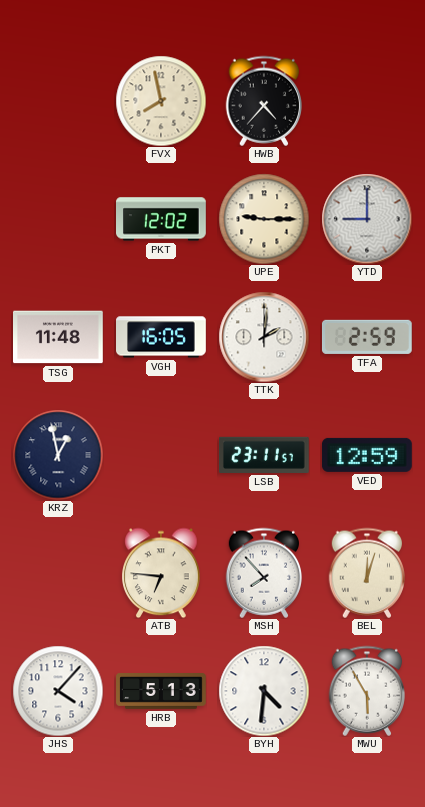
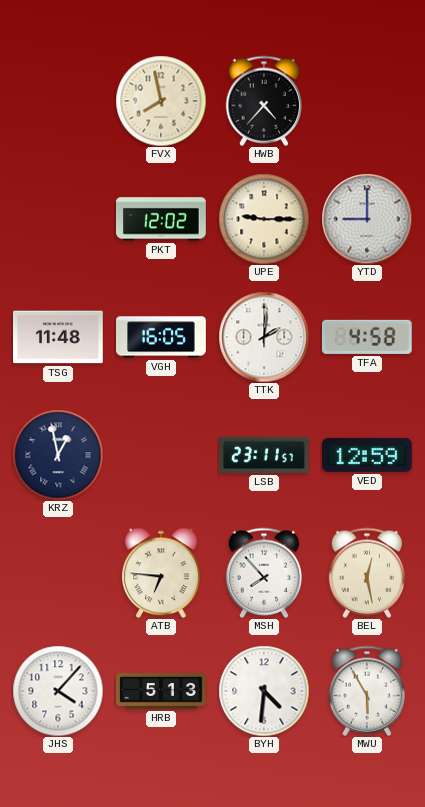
TFA: 2:59 -> 4:58
BEL: 12:03 -> 12:28
